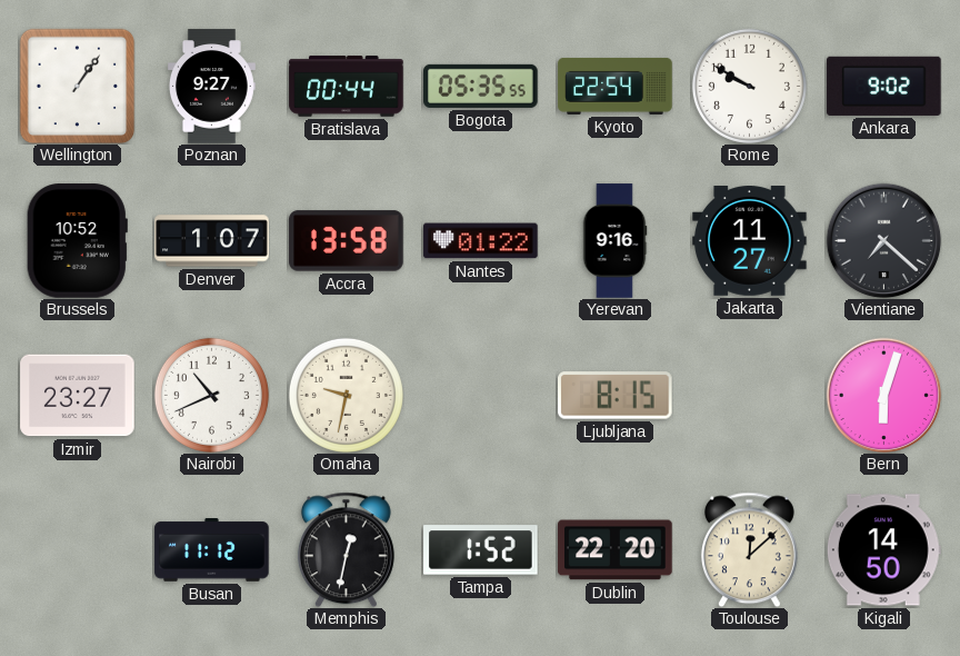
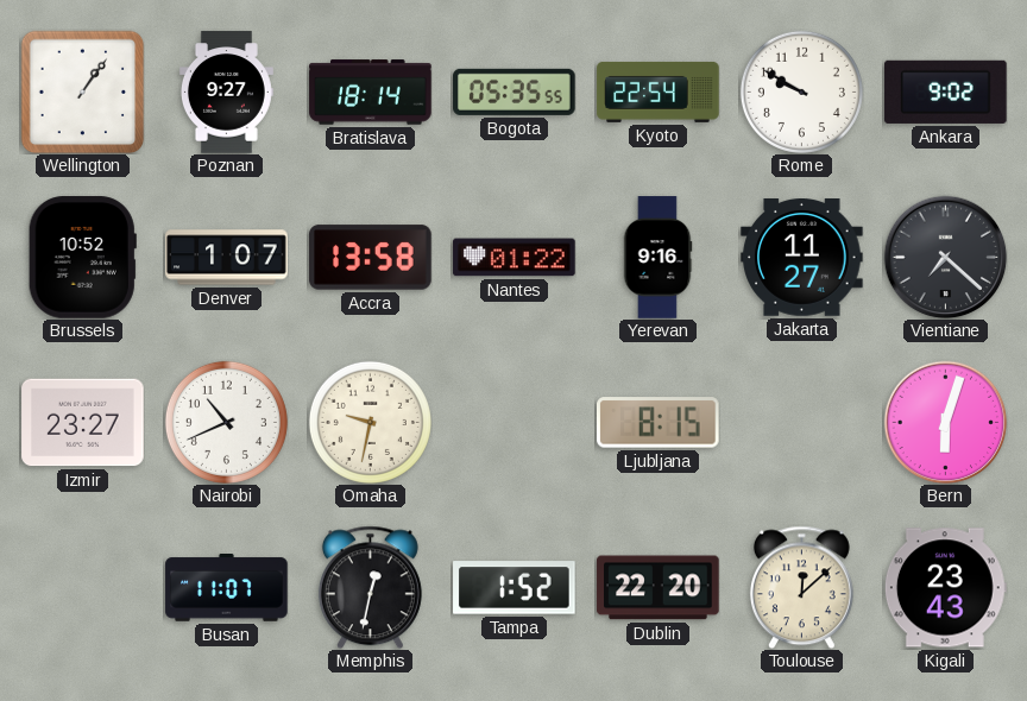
Bratislava: 00:44 -> 18:14
Busan: 11:12 -> 11:07
Kigali: 14:50 -> 23:43
